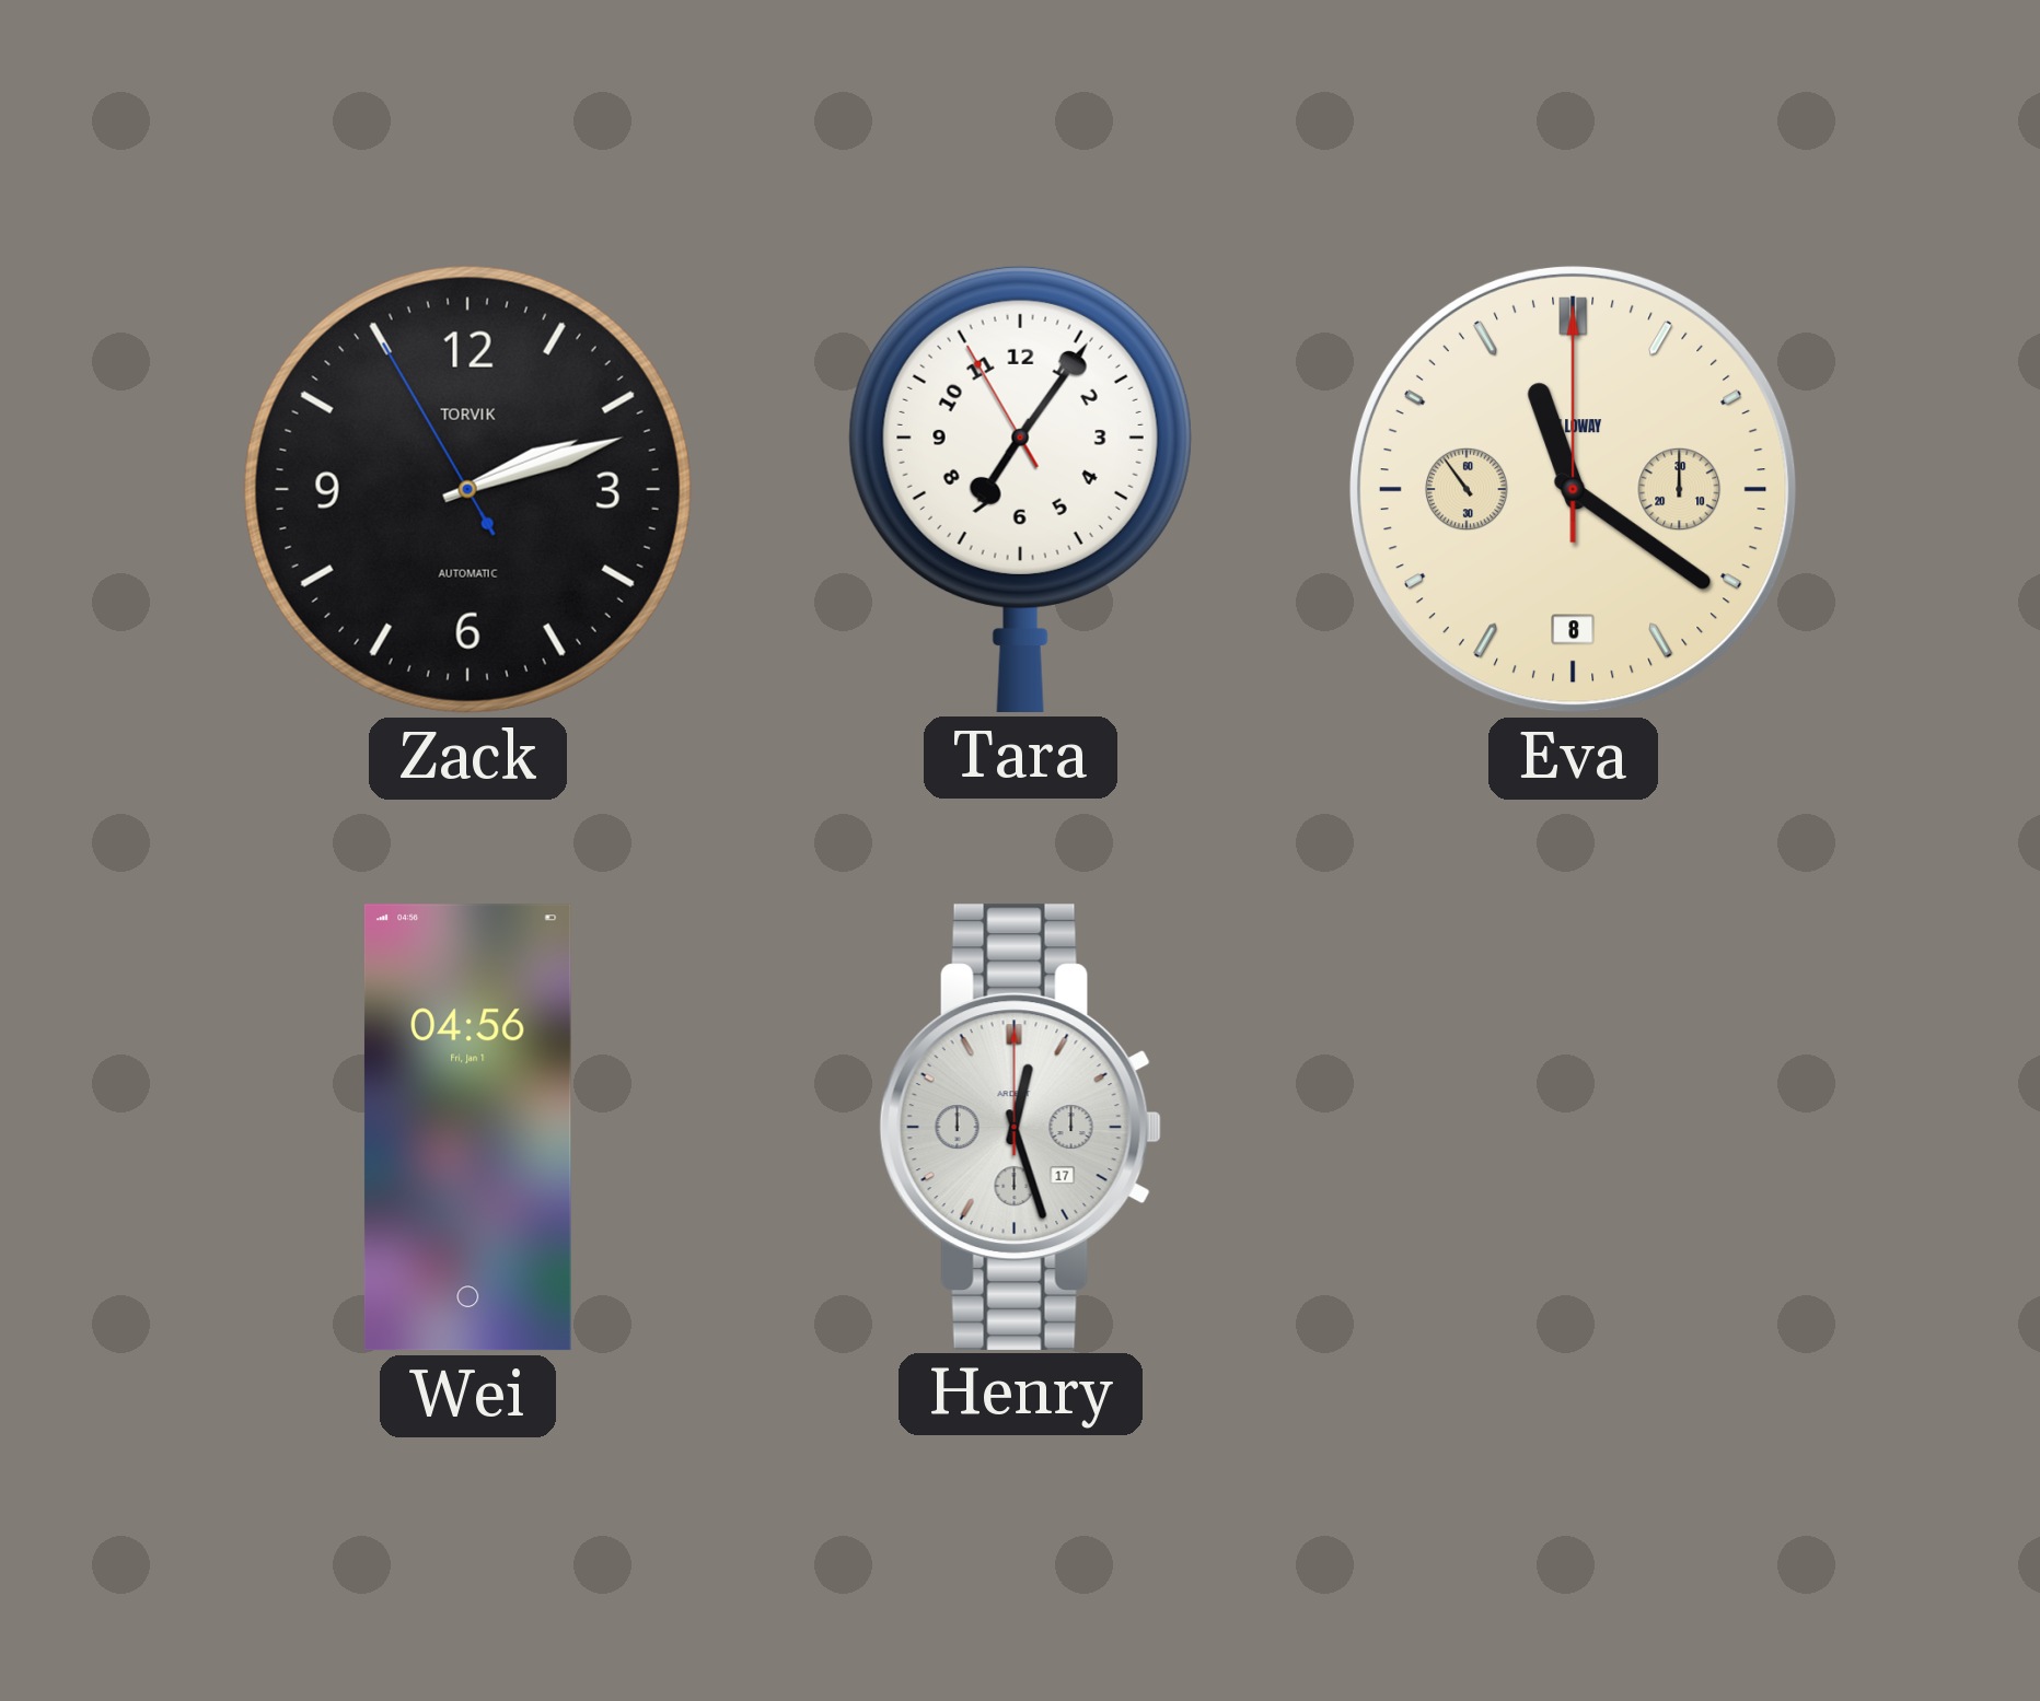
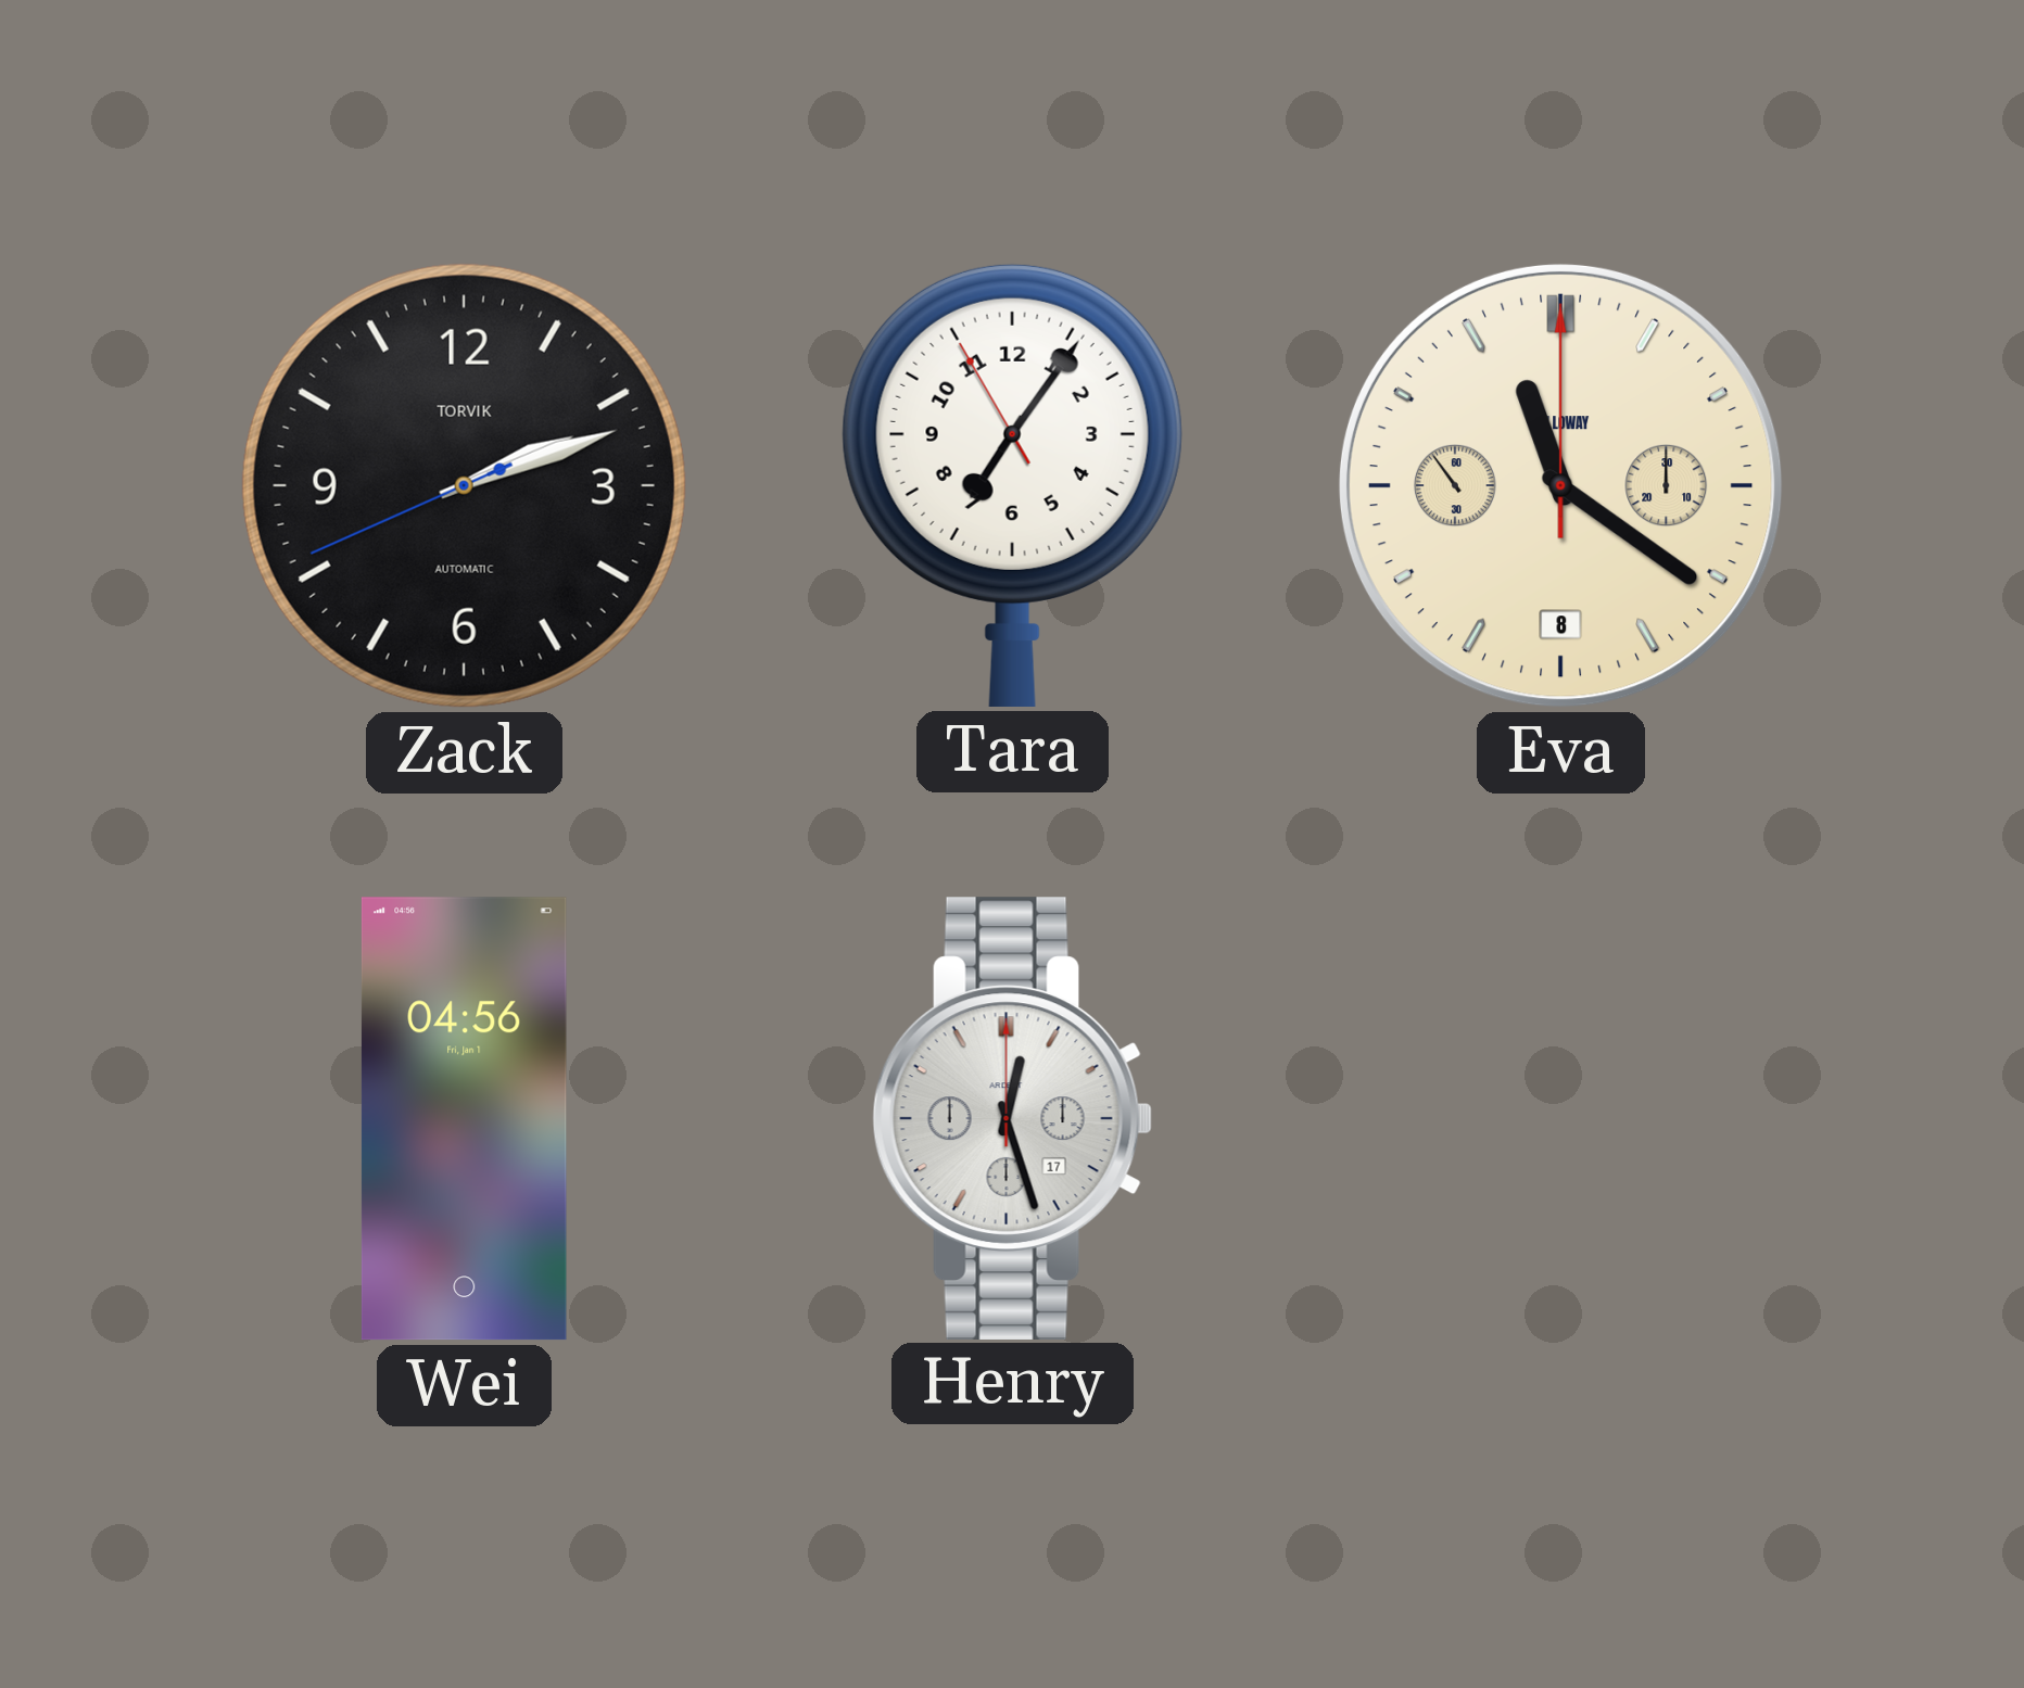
Zack: 2:11:55 -> 2:11:41
